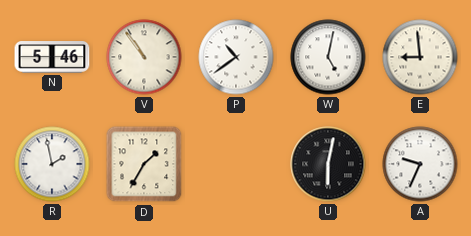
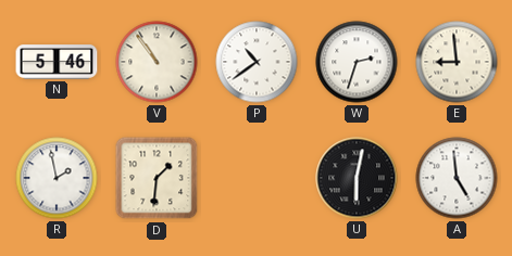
W: 5:02 -> 2:33
D: 1:35 -> 1:31
A: 9:34 -> 4:59
